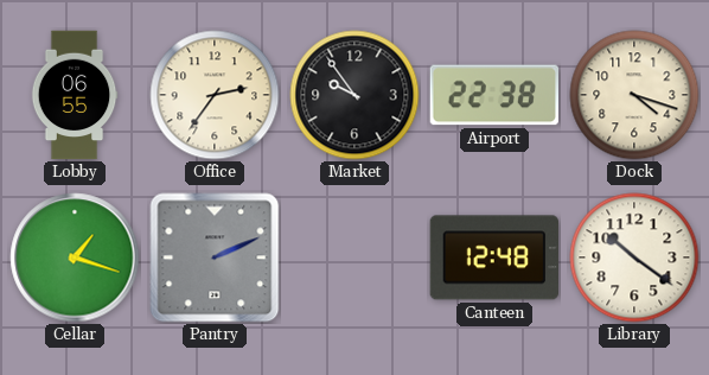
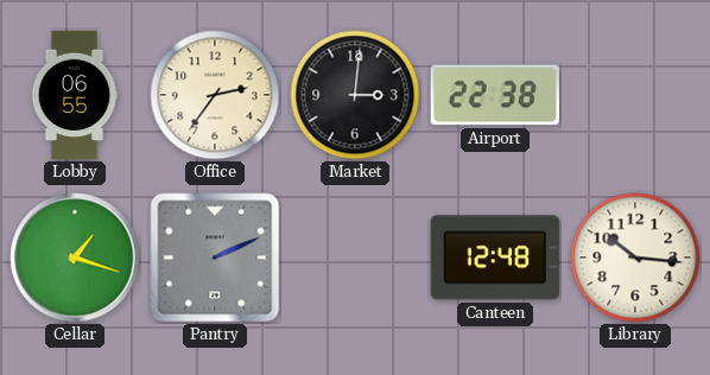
Market: 9:54 -> 3:01
Dock: 4:18 -> none
Library: 10:21 -> 10:16
